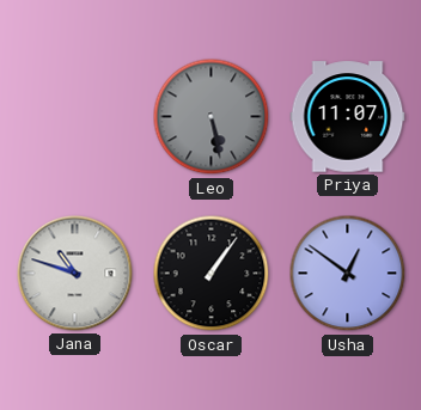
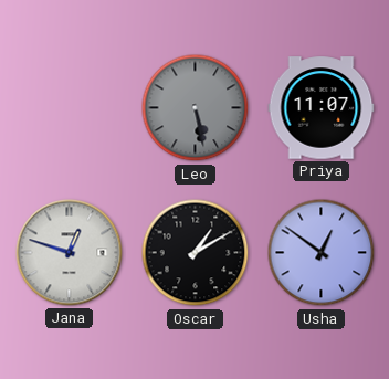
Jana: 10:48 -> 12:48
Oscar: 1:06 -> 1:10
